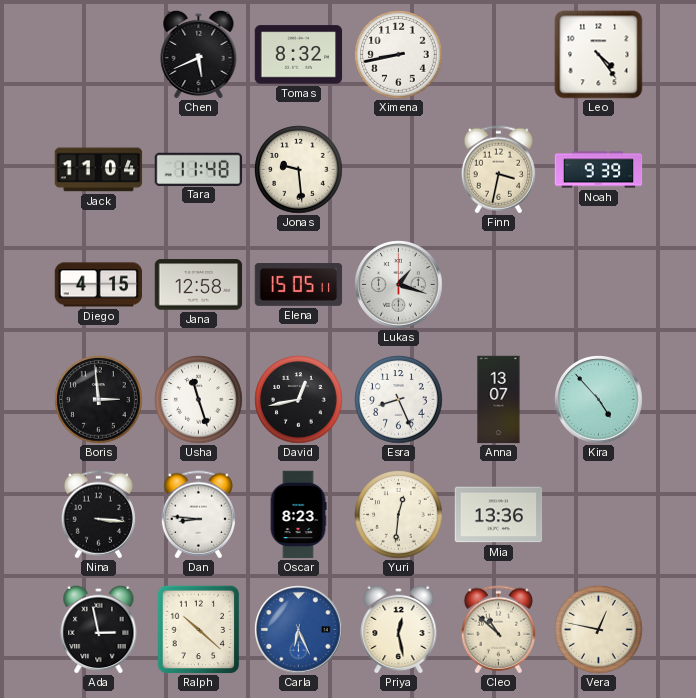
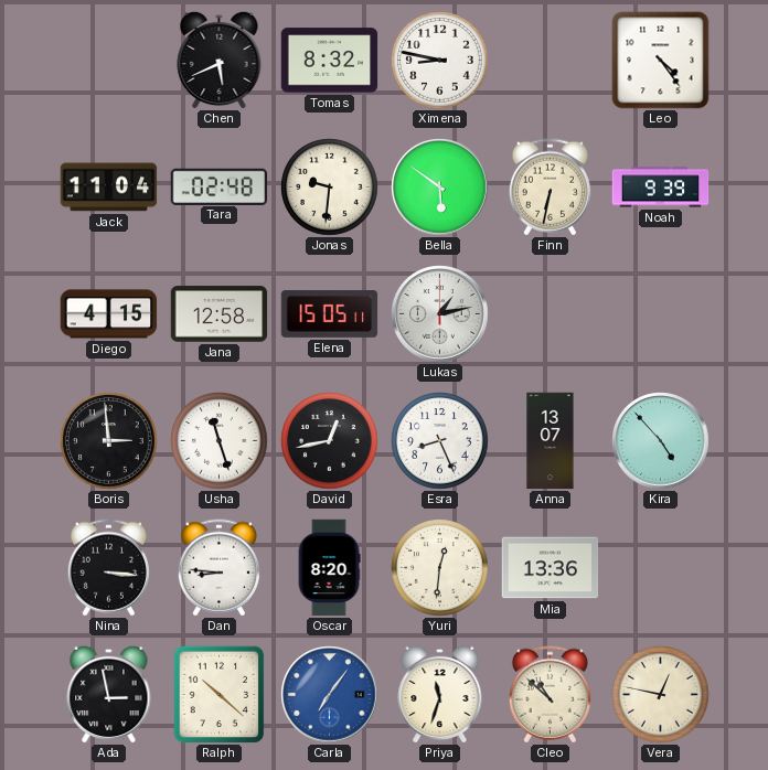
Ximena: 8:43 -> 8:47
Tara: 11:48 -> 02:48
Jonas: 9:29 -> 9:31
Bella: none -> 5:51
Finn: 3:32 -> 6:32
Lukas: 1:18 -> 1:13
Oscar: 8:23 -> 8:20
Carla: 6:26 -> 7:06
Priya: 12:28 -> 11:33
